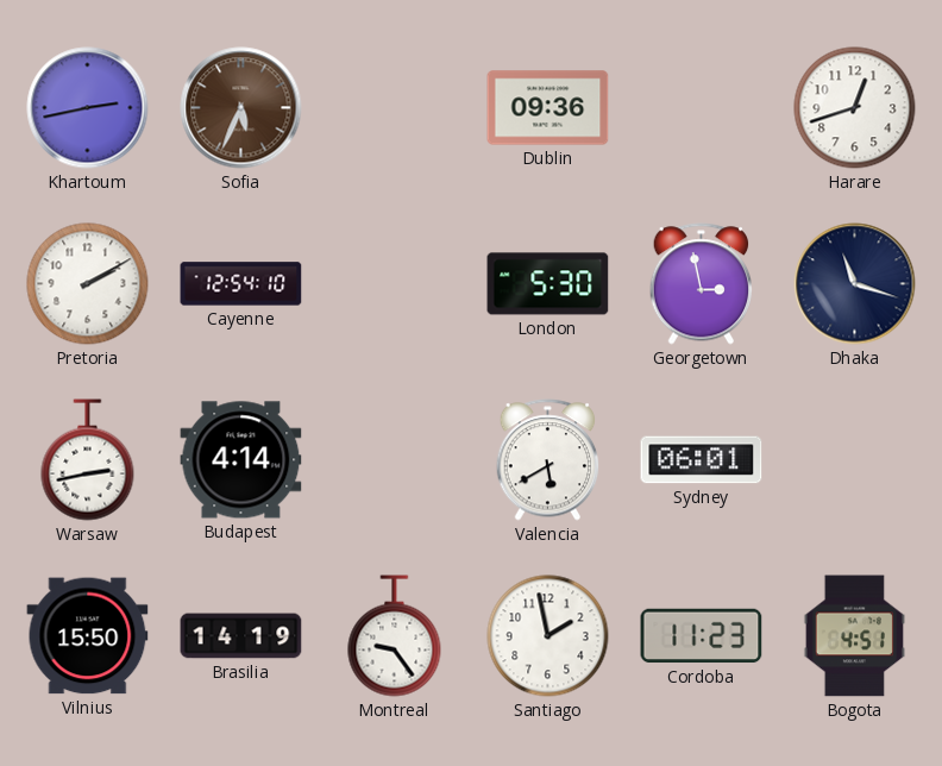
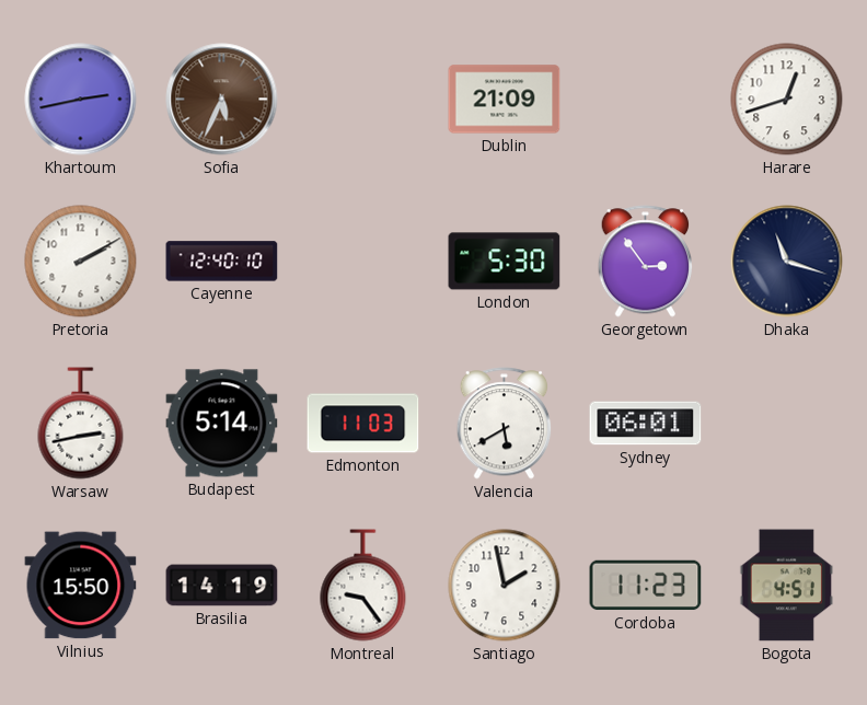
Dublin: 09:36 -> 21:09
Cayenne: 12:54 -> 12:40
Georgetown: 2:58 -> 2:54
Budapest: 4:14 -> 5:14
Edmonton: none -> 11:03
